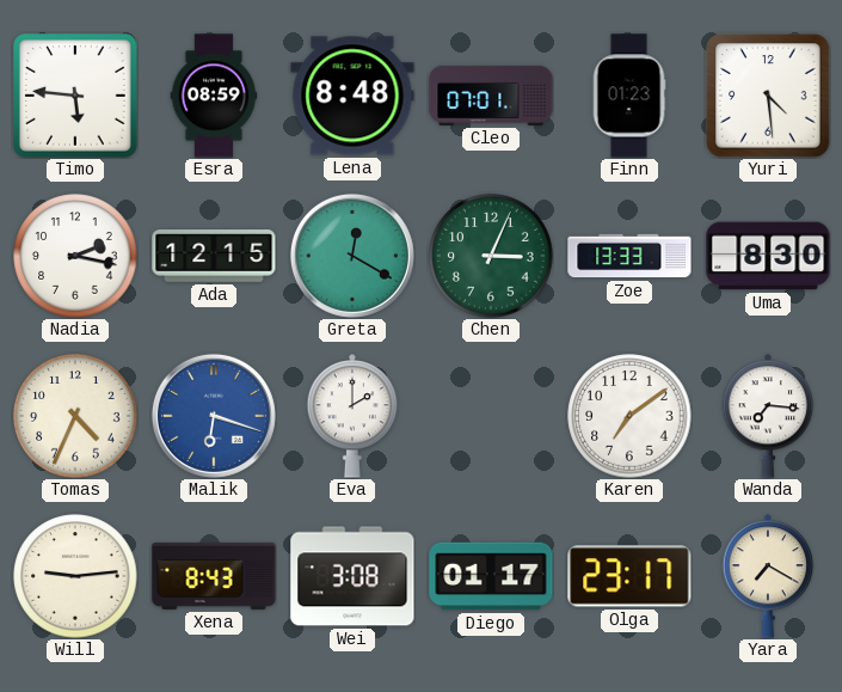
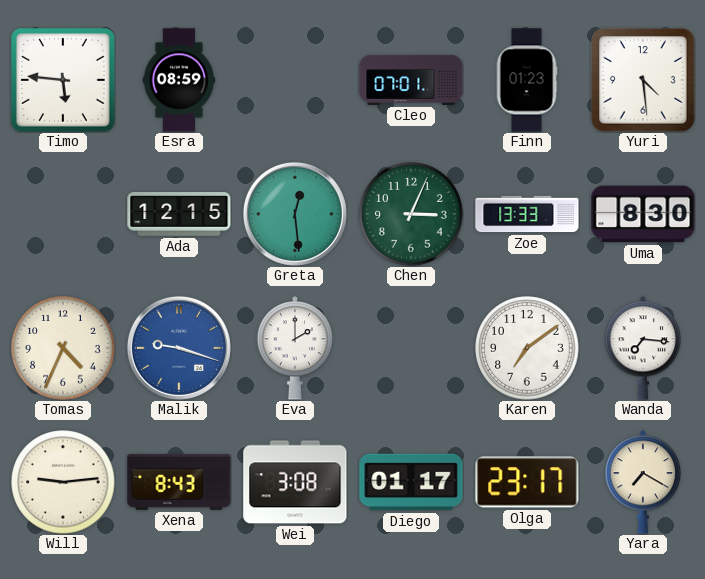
Lena: 8:48 -> none
Nadia: 2:17 -> none
Greta: 12:20 -> 12:29
Malik: 6:18 -> 9:18
